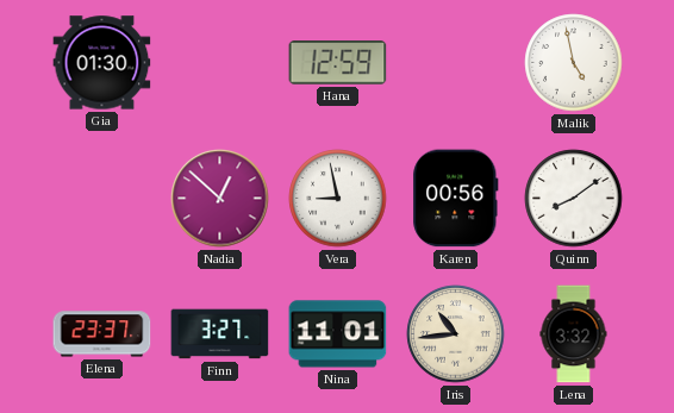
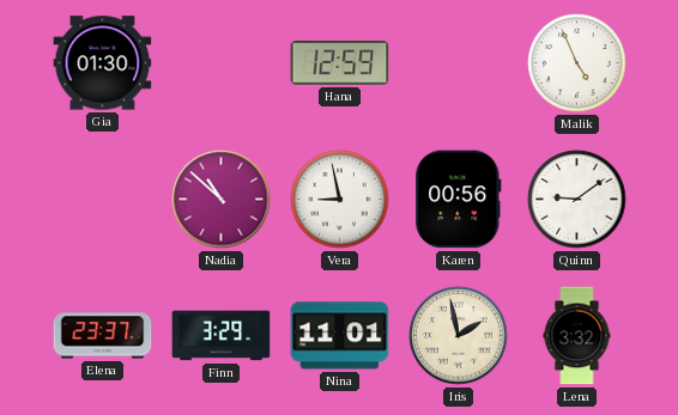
Malik: 4:58 -> 4:56
Nadia: 12:52 -> 10:52
Quinn: 8:09 -> 9:09
Finn: 3:27 -> 3:29
Iris: 10:44 -> 1:58
